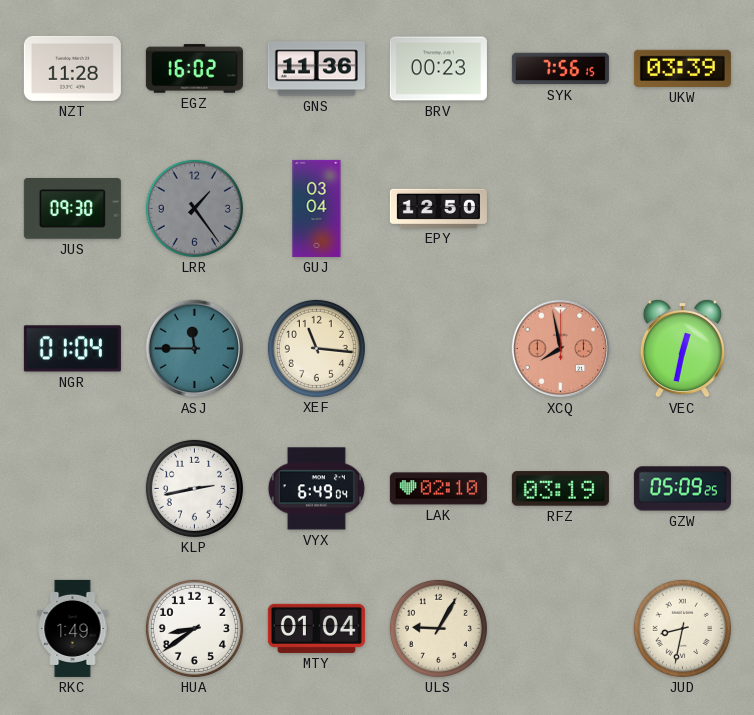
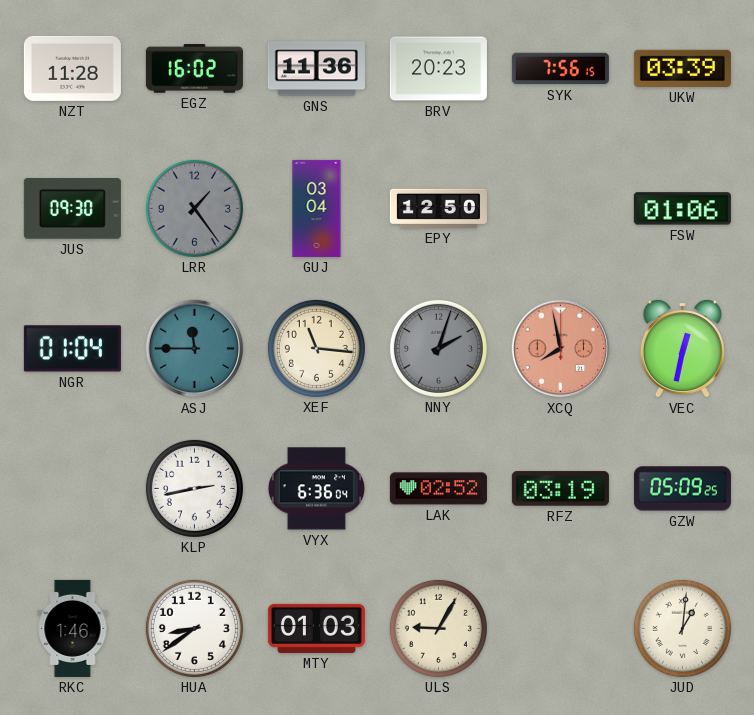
BRV: 00:23 -> 20:23
FSW: none -> 01:06
NNY: none -> 2:03
VYX: 6:49 -> 6:36
LAK: 02:10 -> 02:52
RKC: 1:49 -> 1:46
MTY: 01:04 -> 01:03
JUD: 8:32 -> 1:01
